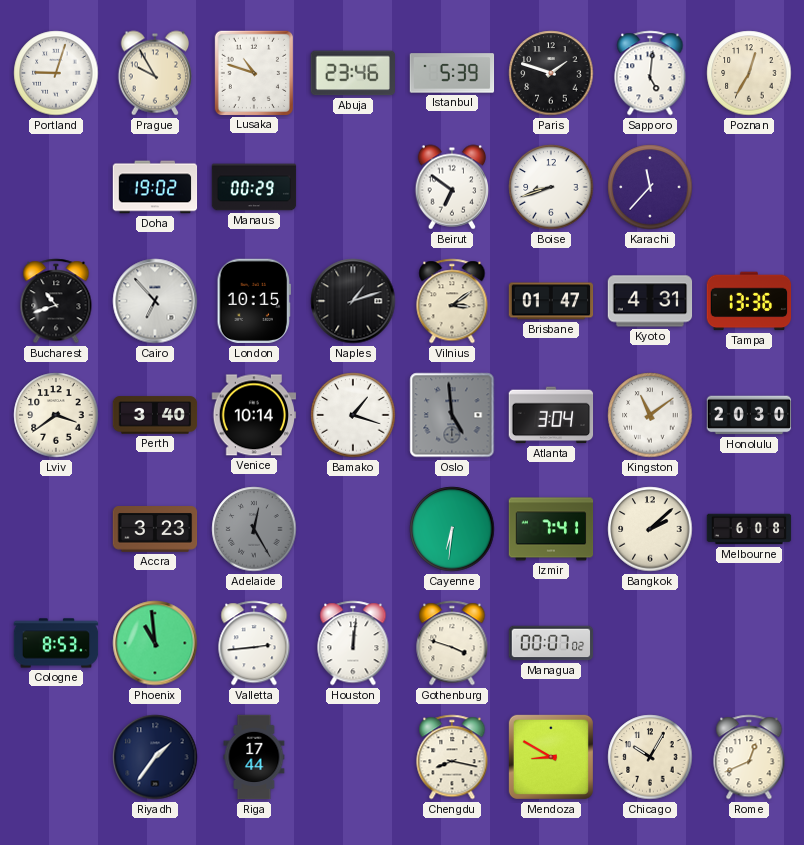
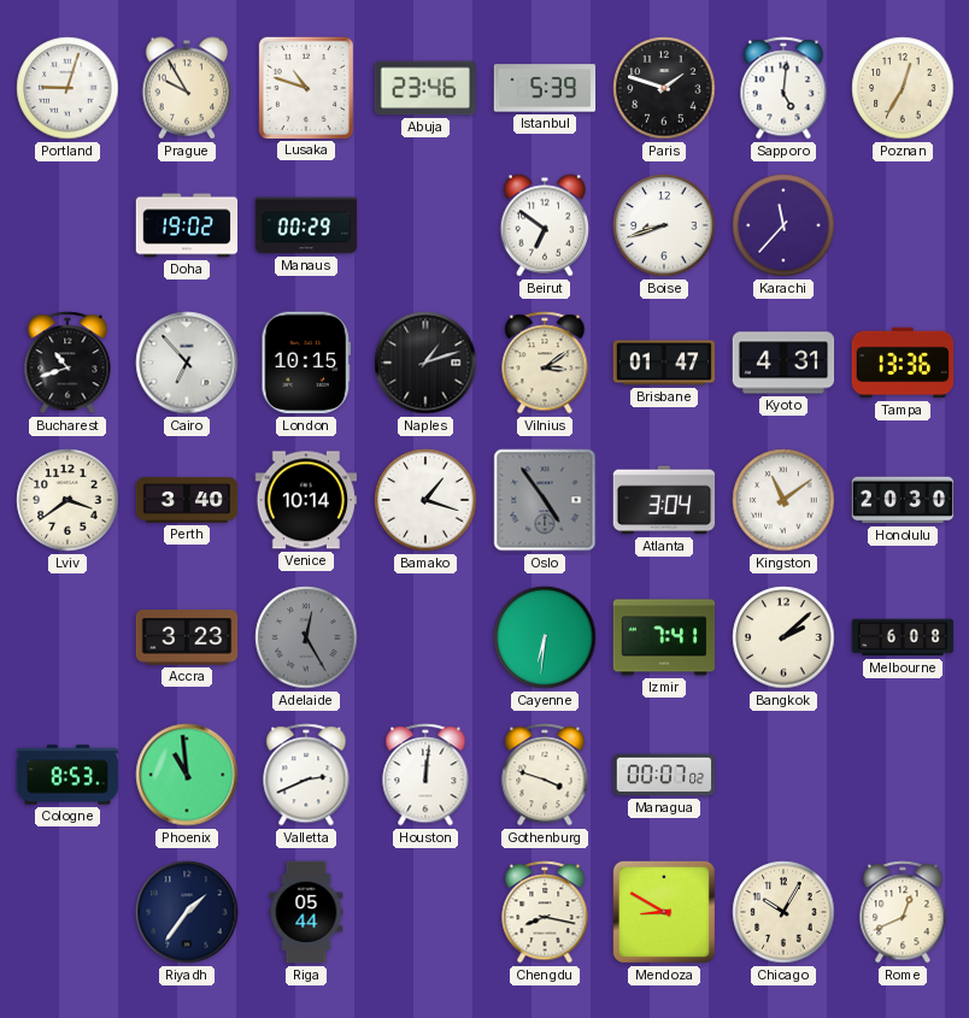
Oslo: 4:59 -> 4:54
Valletta: 2:44 -> 2:41
Riga: 17:44 -> 05:44
